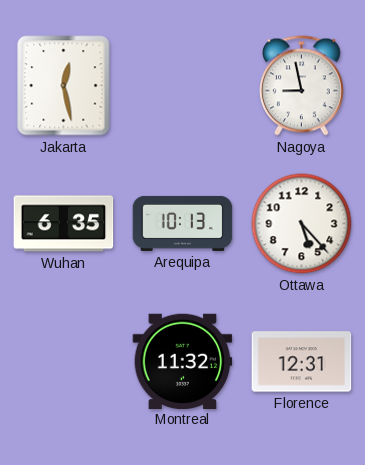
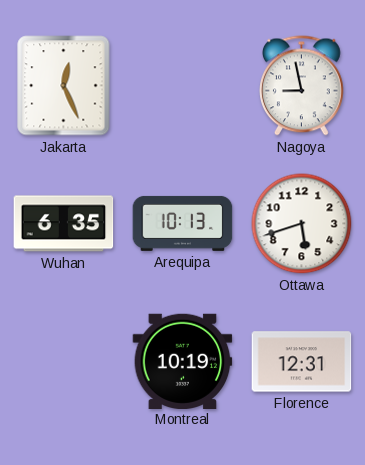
Jakarta: 12:28 -> 12:26
Ottawa: 5:23 -> 5:42
Montreal: 11:32 -> 10:19
